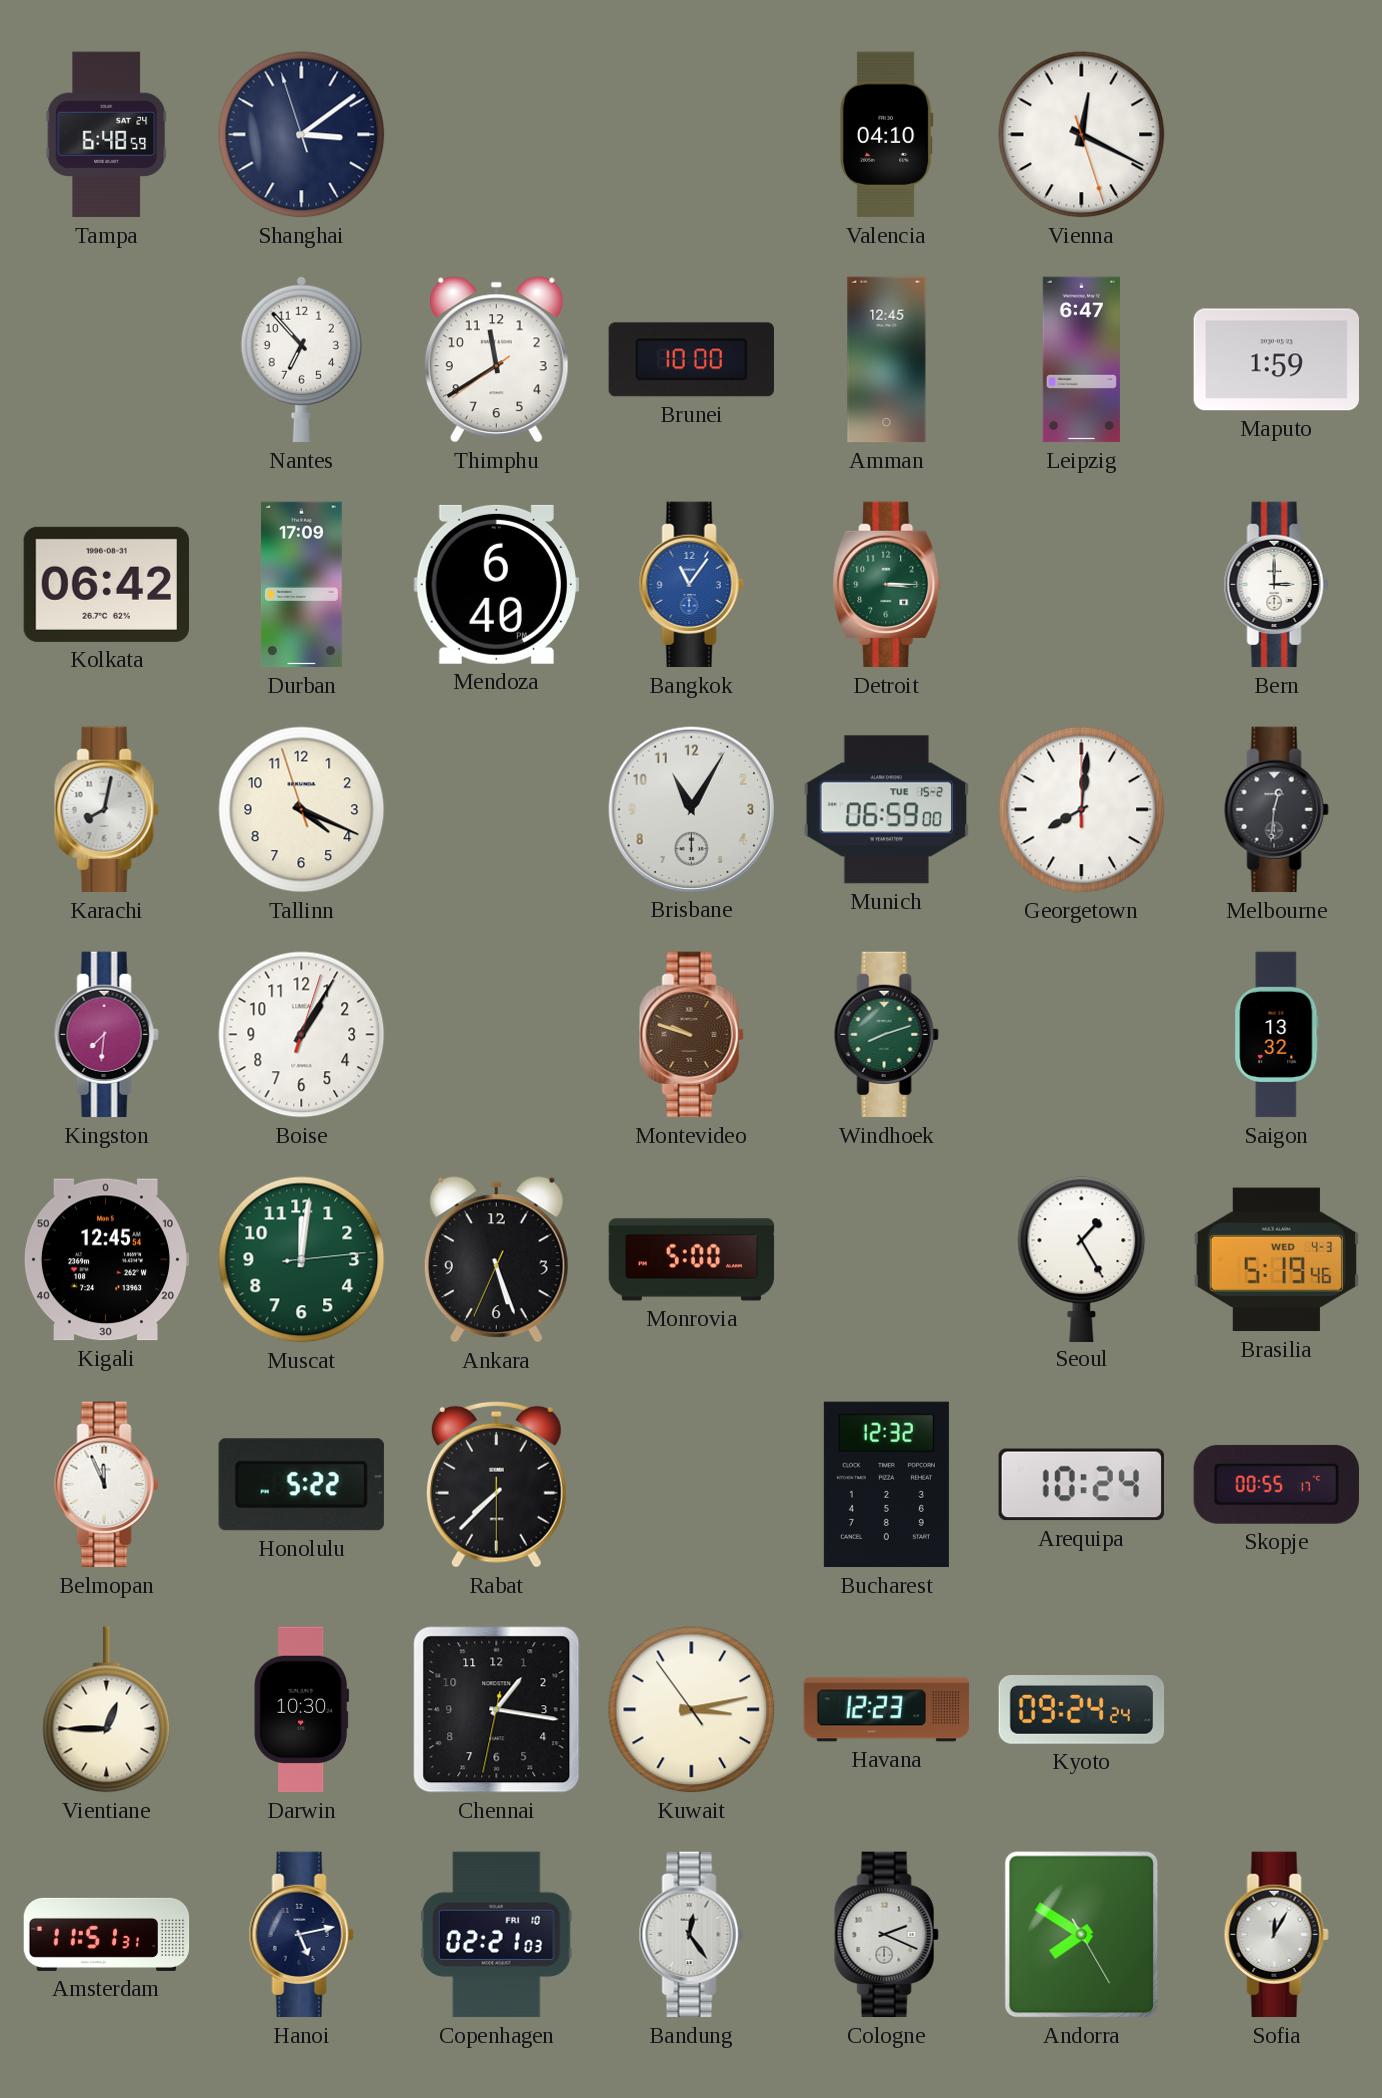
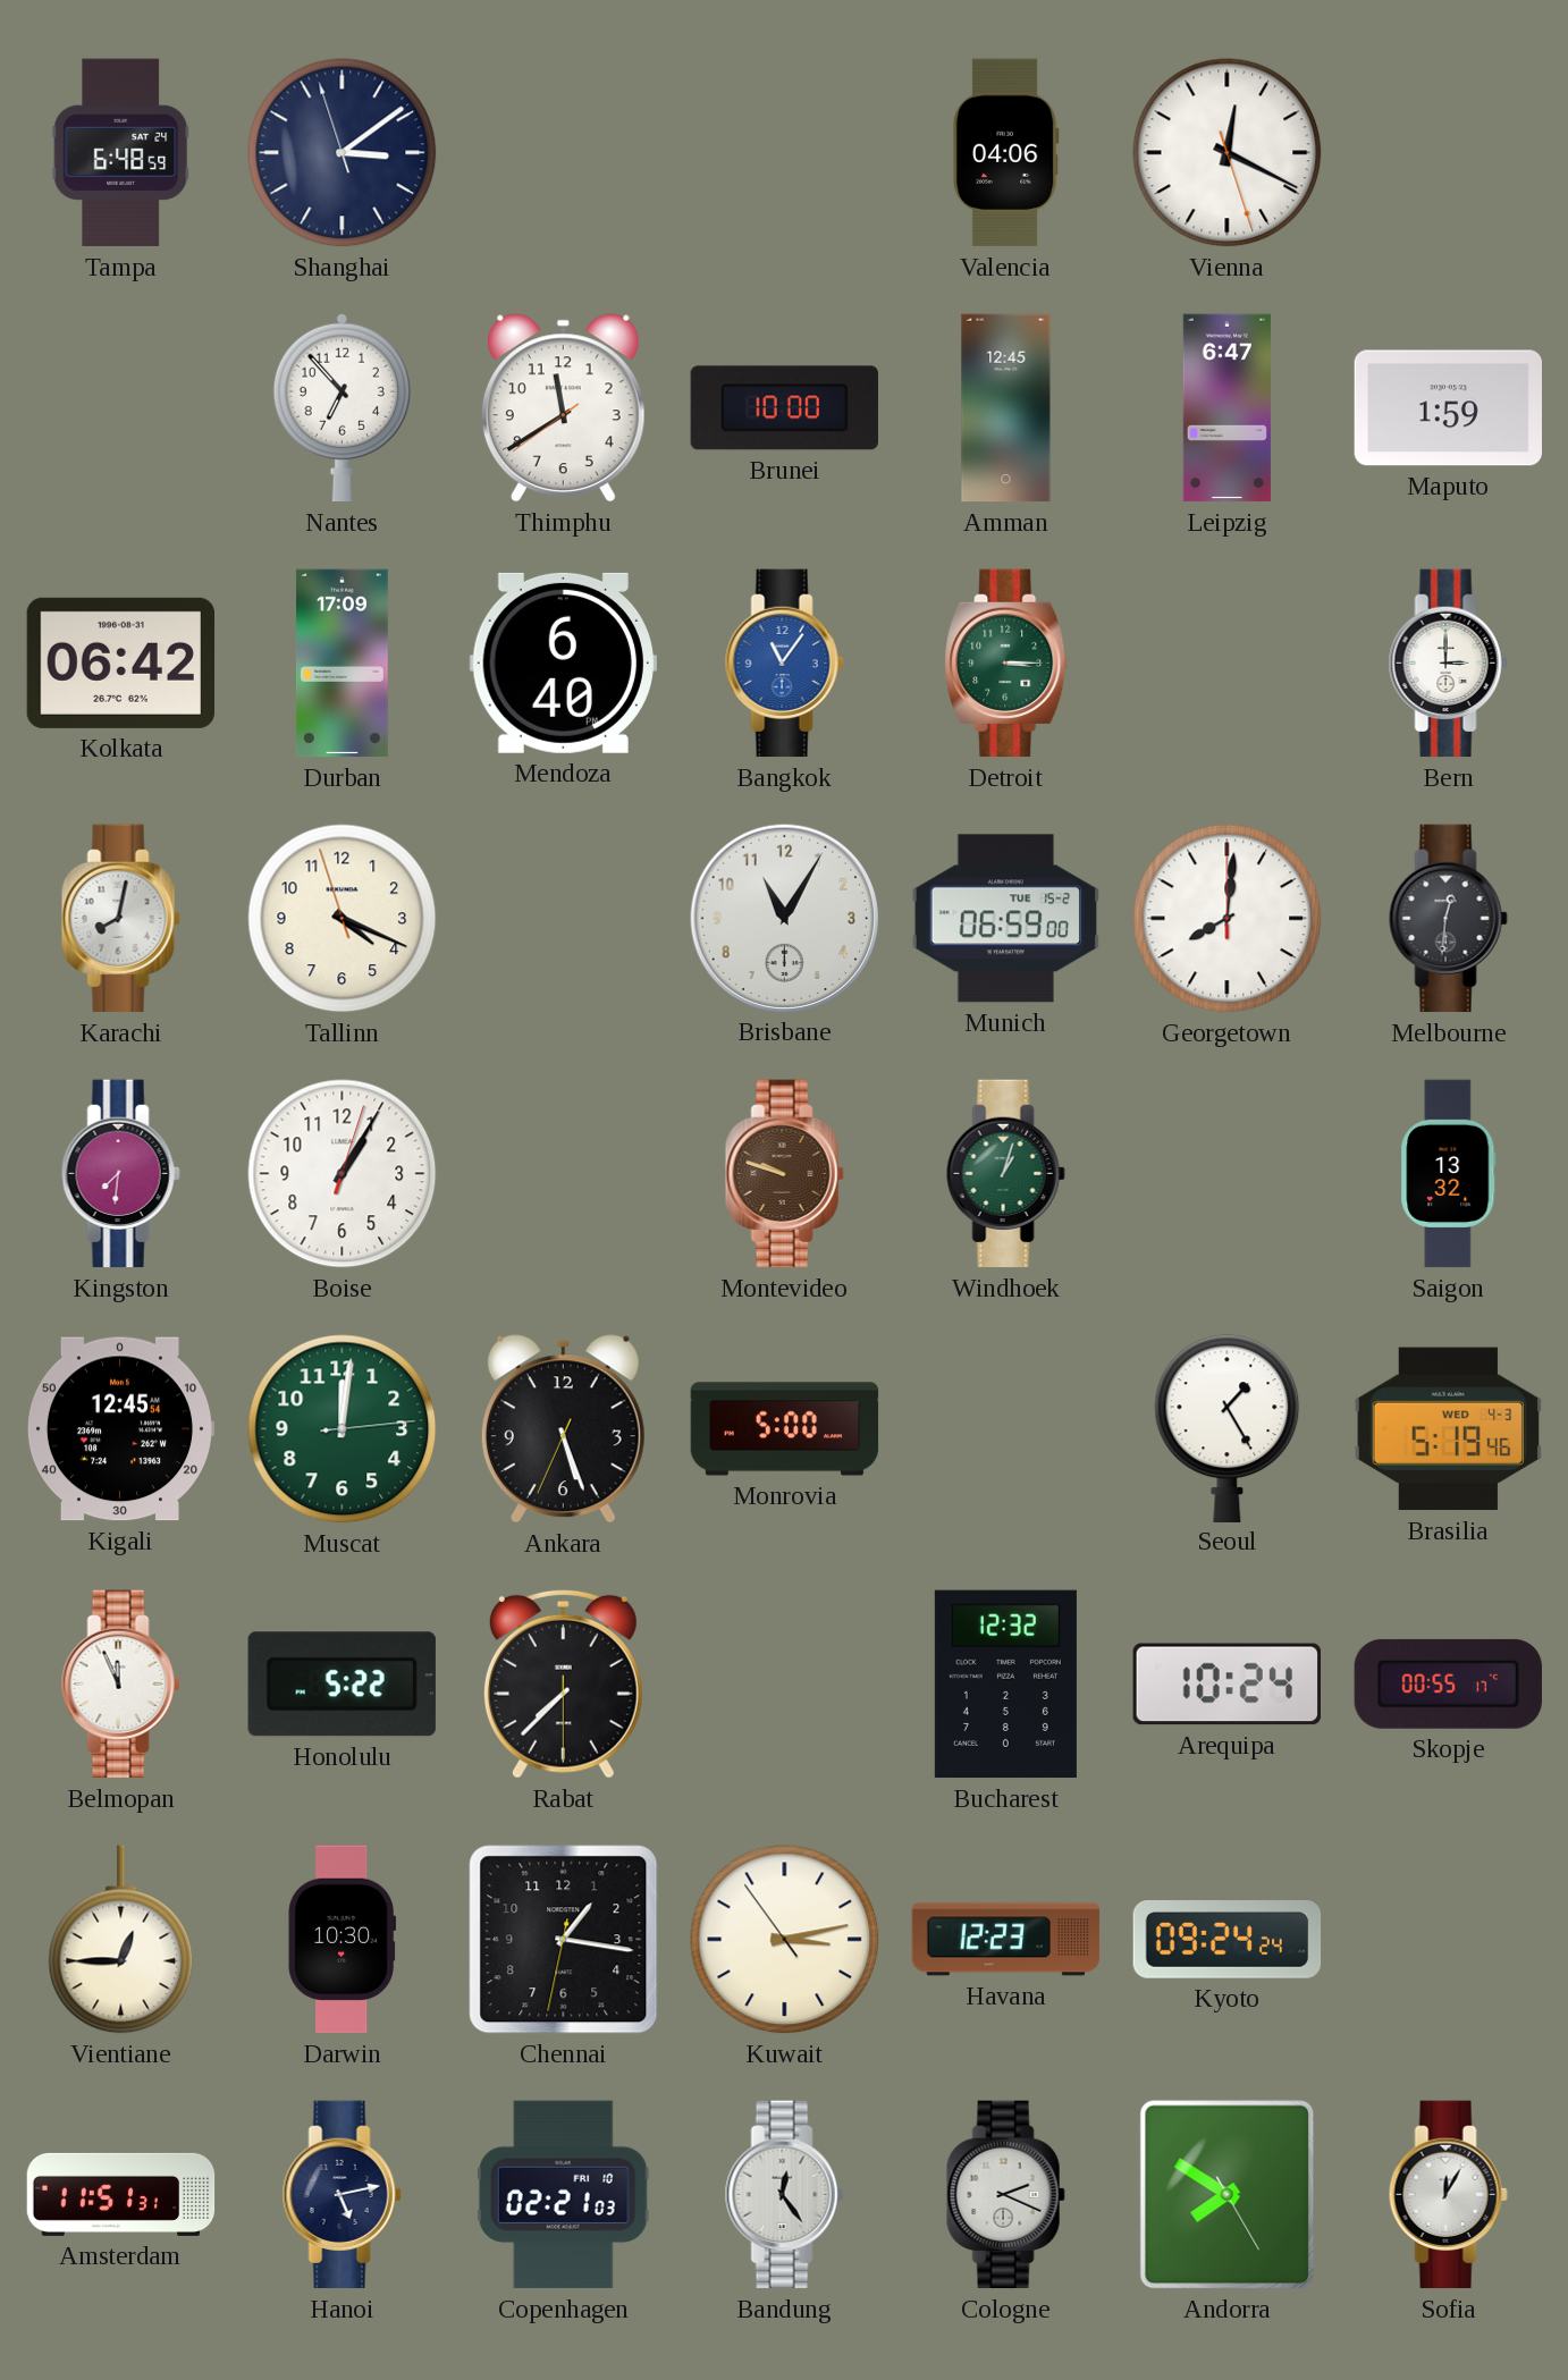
Valencia: 04:10 -> 04:06
Windhoek: 8:12 -> 1:03
